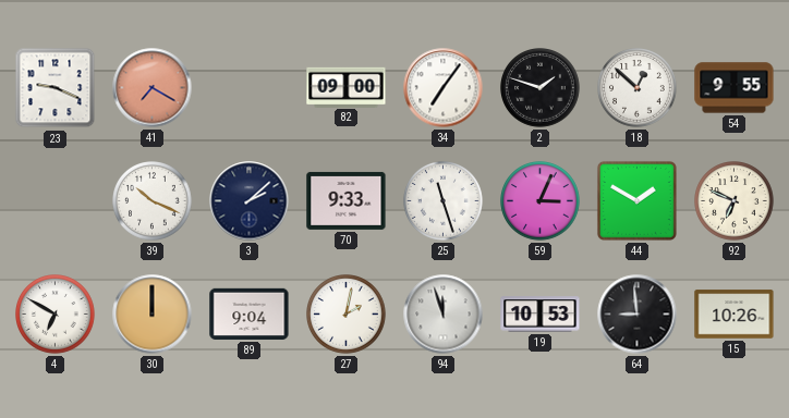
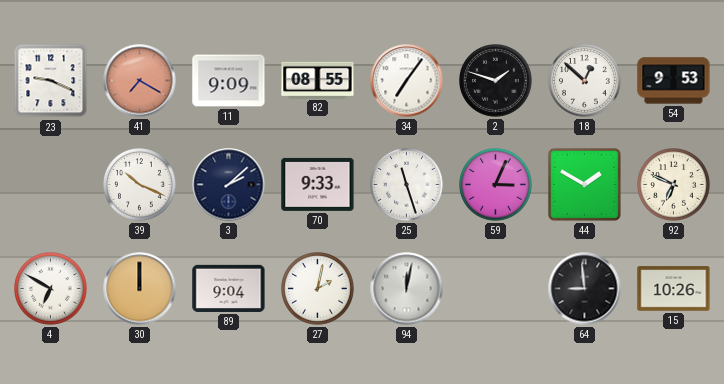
11: none -> 9:09
82: 09:00 -> 08:55
54: 9:55 -> 9:53
94: 11:57 -> 12:02
19: 10:53 -> none
